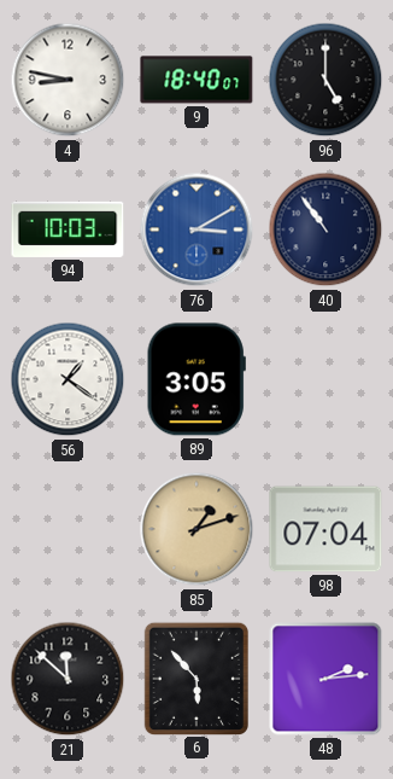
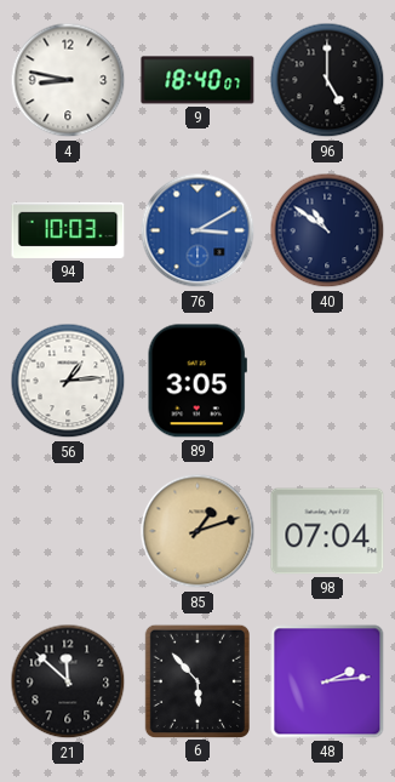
40: 10:54 -> 10:51
56: 1:21 -> 1:14
